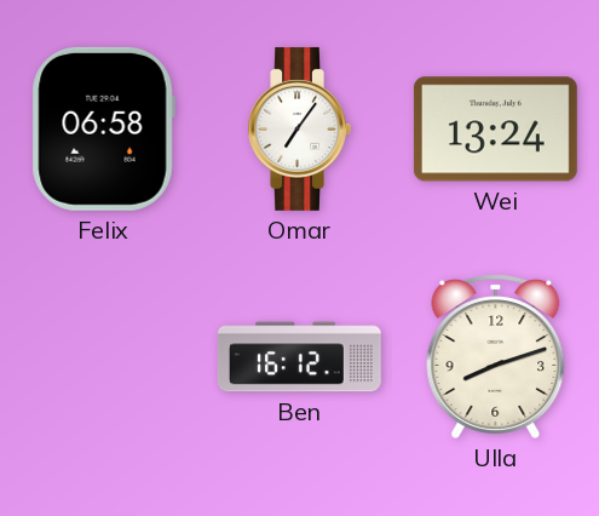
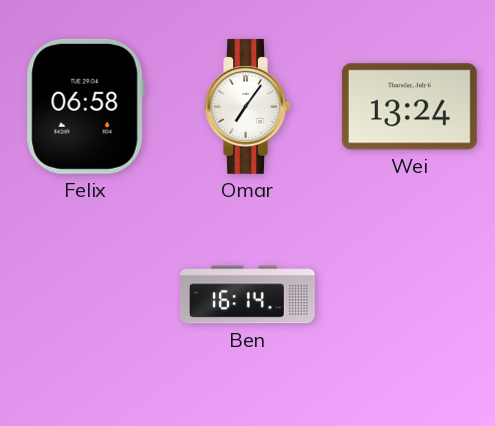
Ben: 16:12 -> 16:14
Ulla: 8:12 -> none
